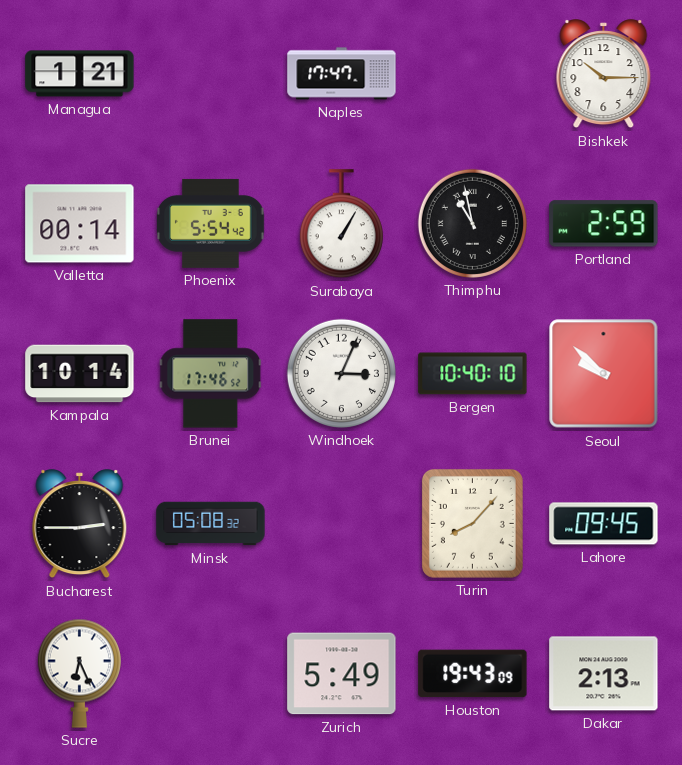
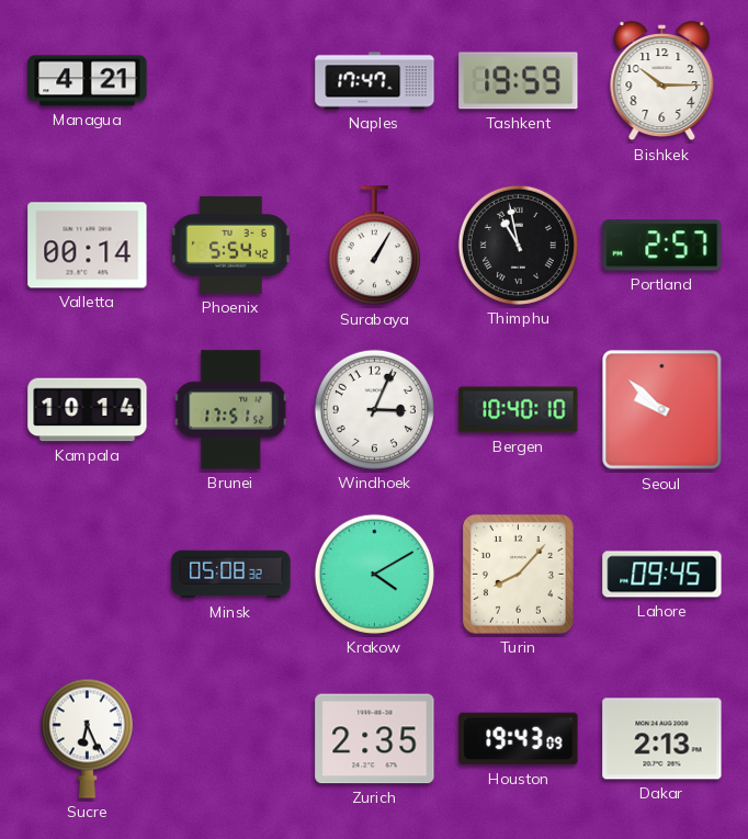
Managua: 1:21 -> 4:21
Tashkent: none -> 19:59
Portland: 2:59 -> 2:57
Brunei: 17:46 -> 17:51
Bucharest: 2:45 -> none
Krakow: none -> 4:10
Zurich: 5:49 -> 2:35
